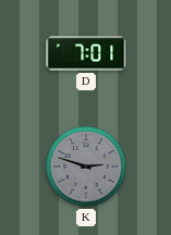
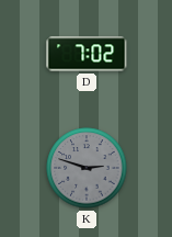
D: 7:01 -> 7:02
